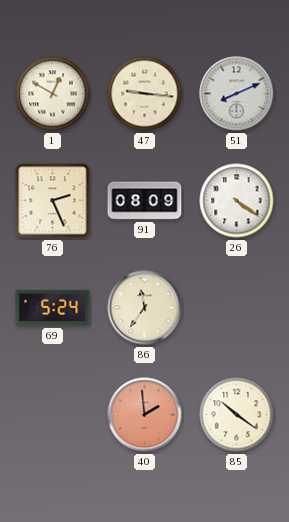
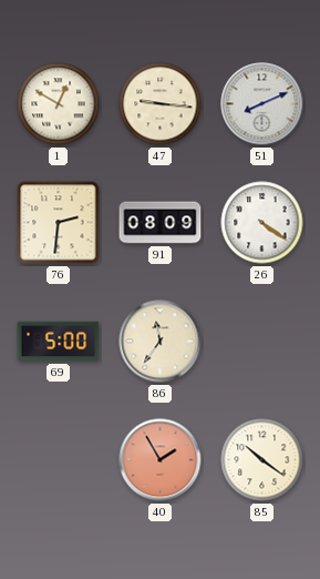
76: 2:26 -> 2:31
69: 5:24 -> 5:00
40: 1:59 -> 1:55
